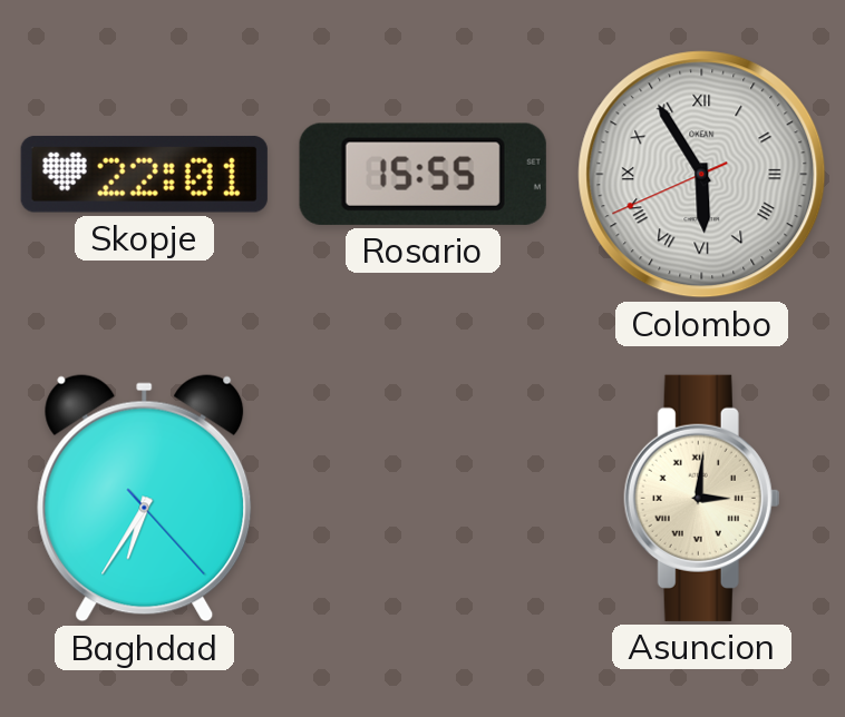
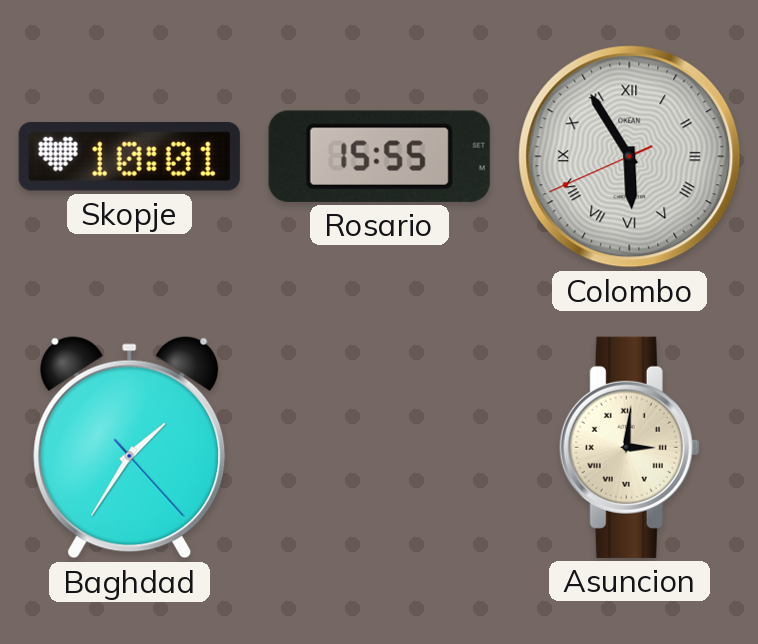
Skopje: 22:01 -> 10:01
Baghdad: 6:35 -> 1:35
